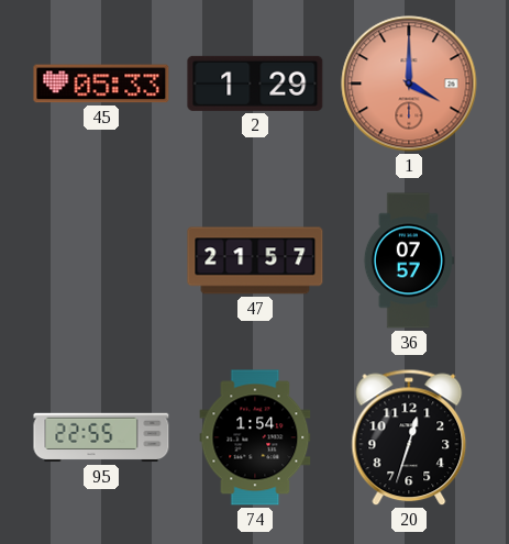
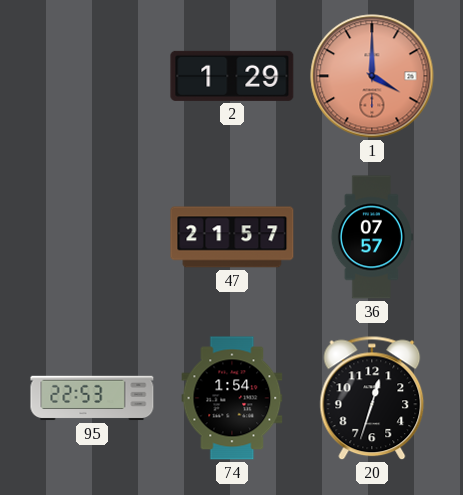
45: 05:33 -> none
95: 22:55 -> 22:53
